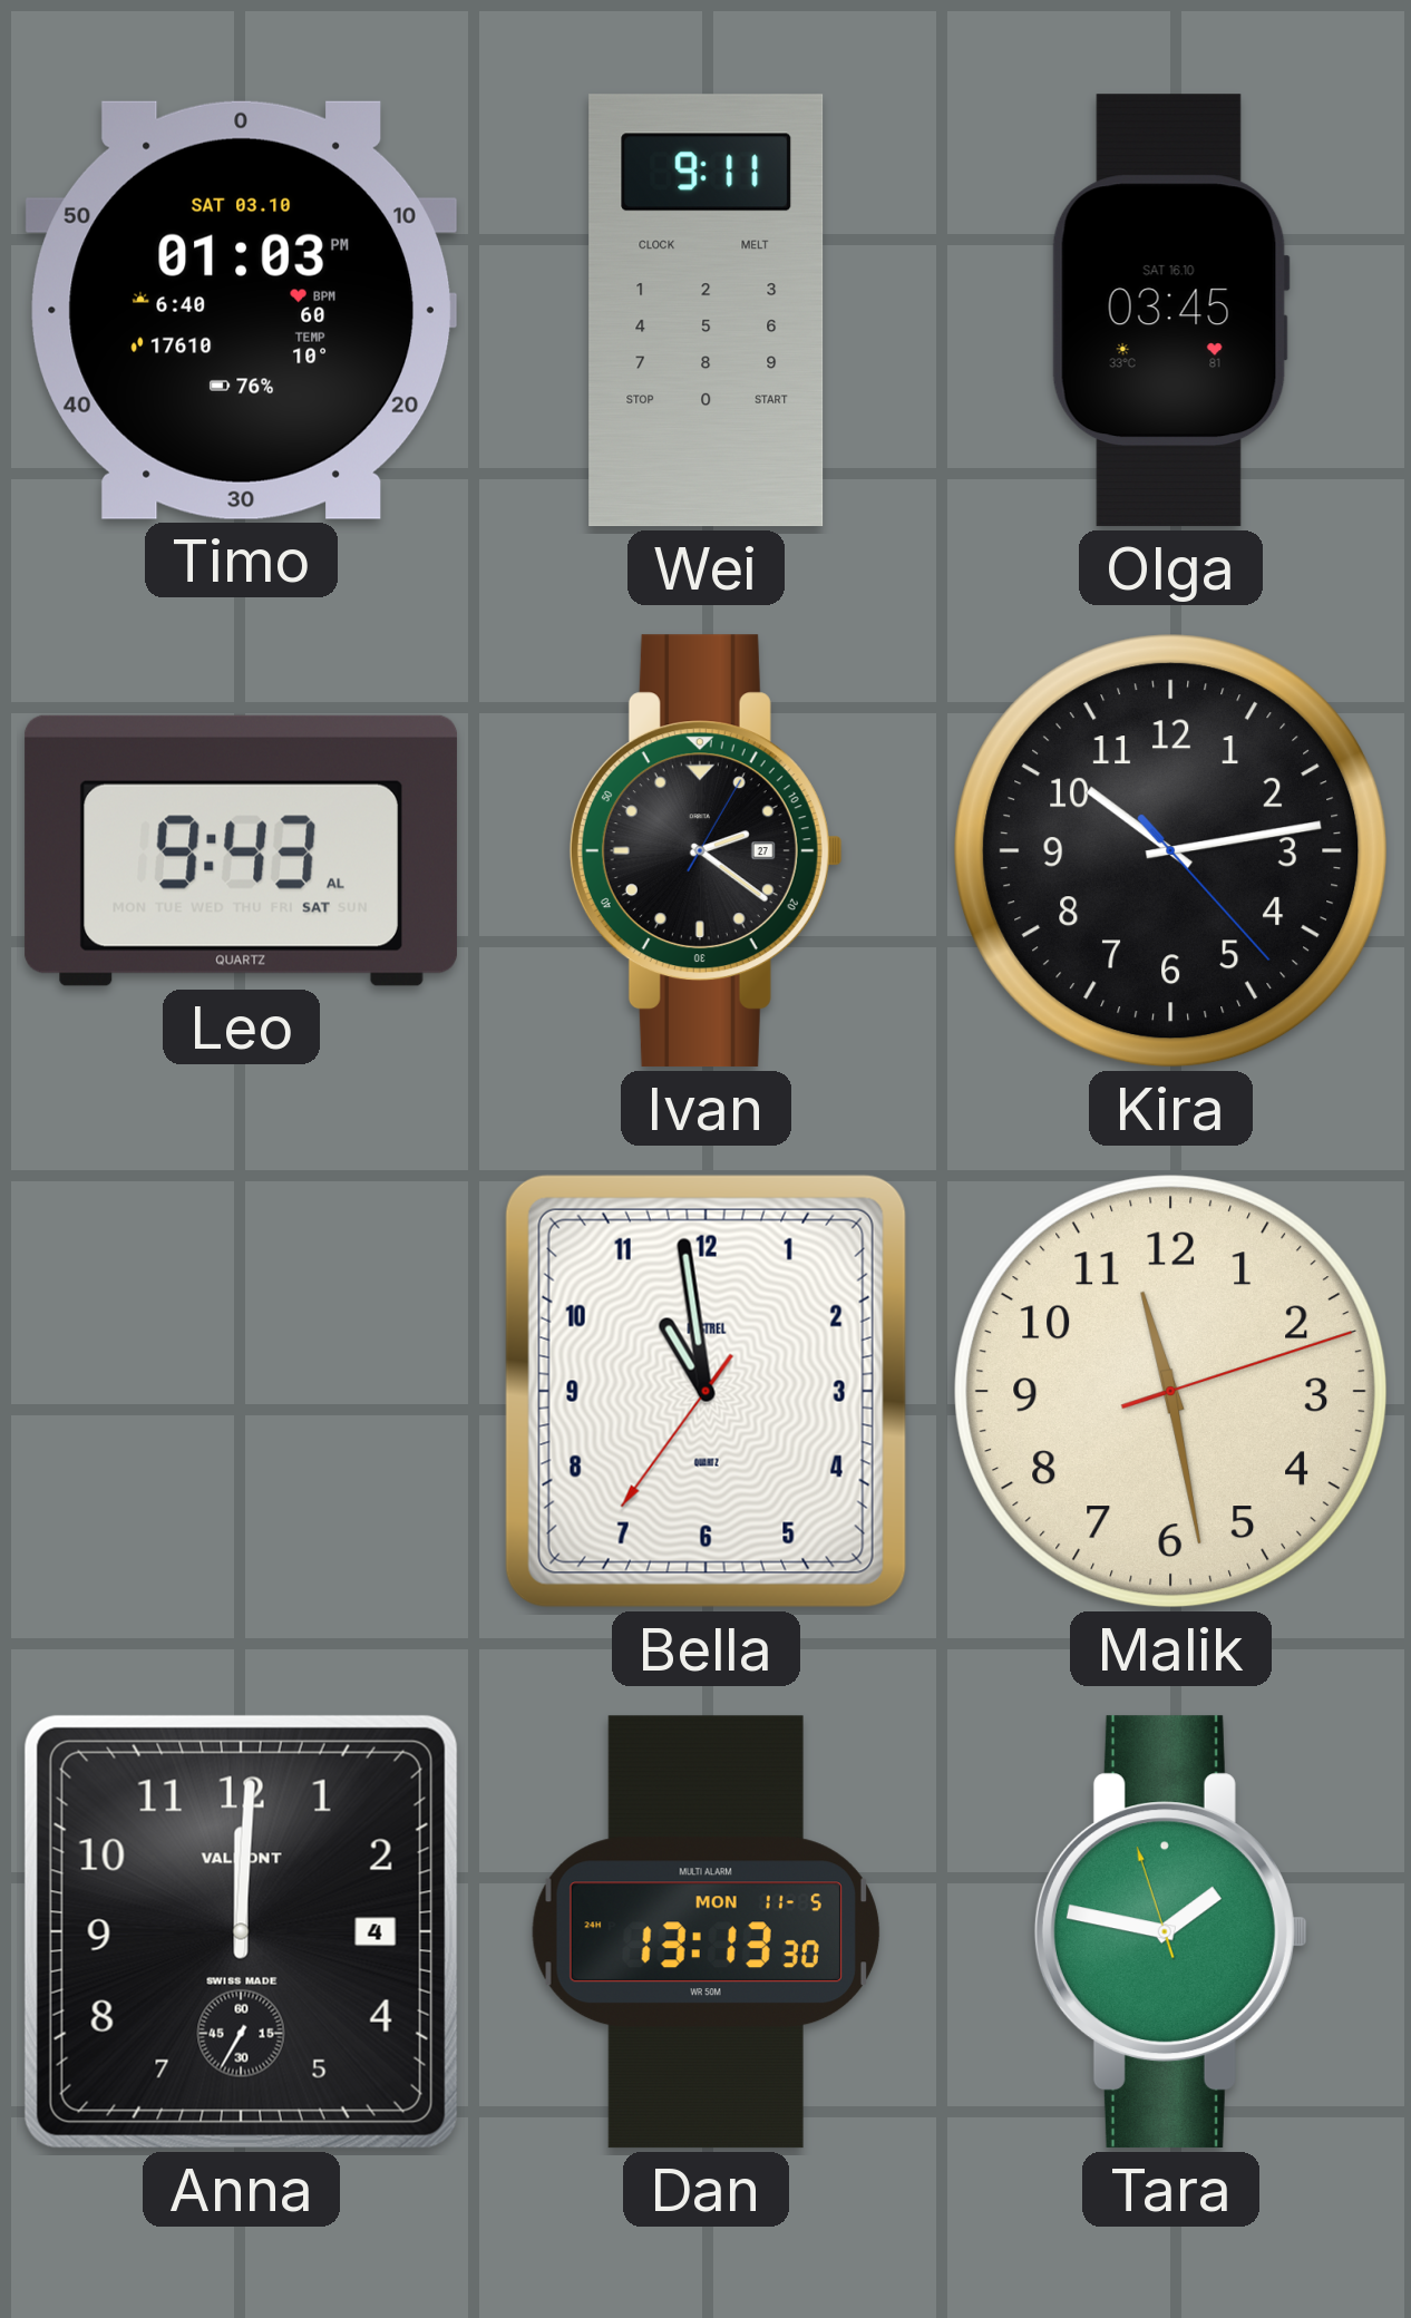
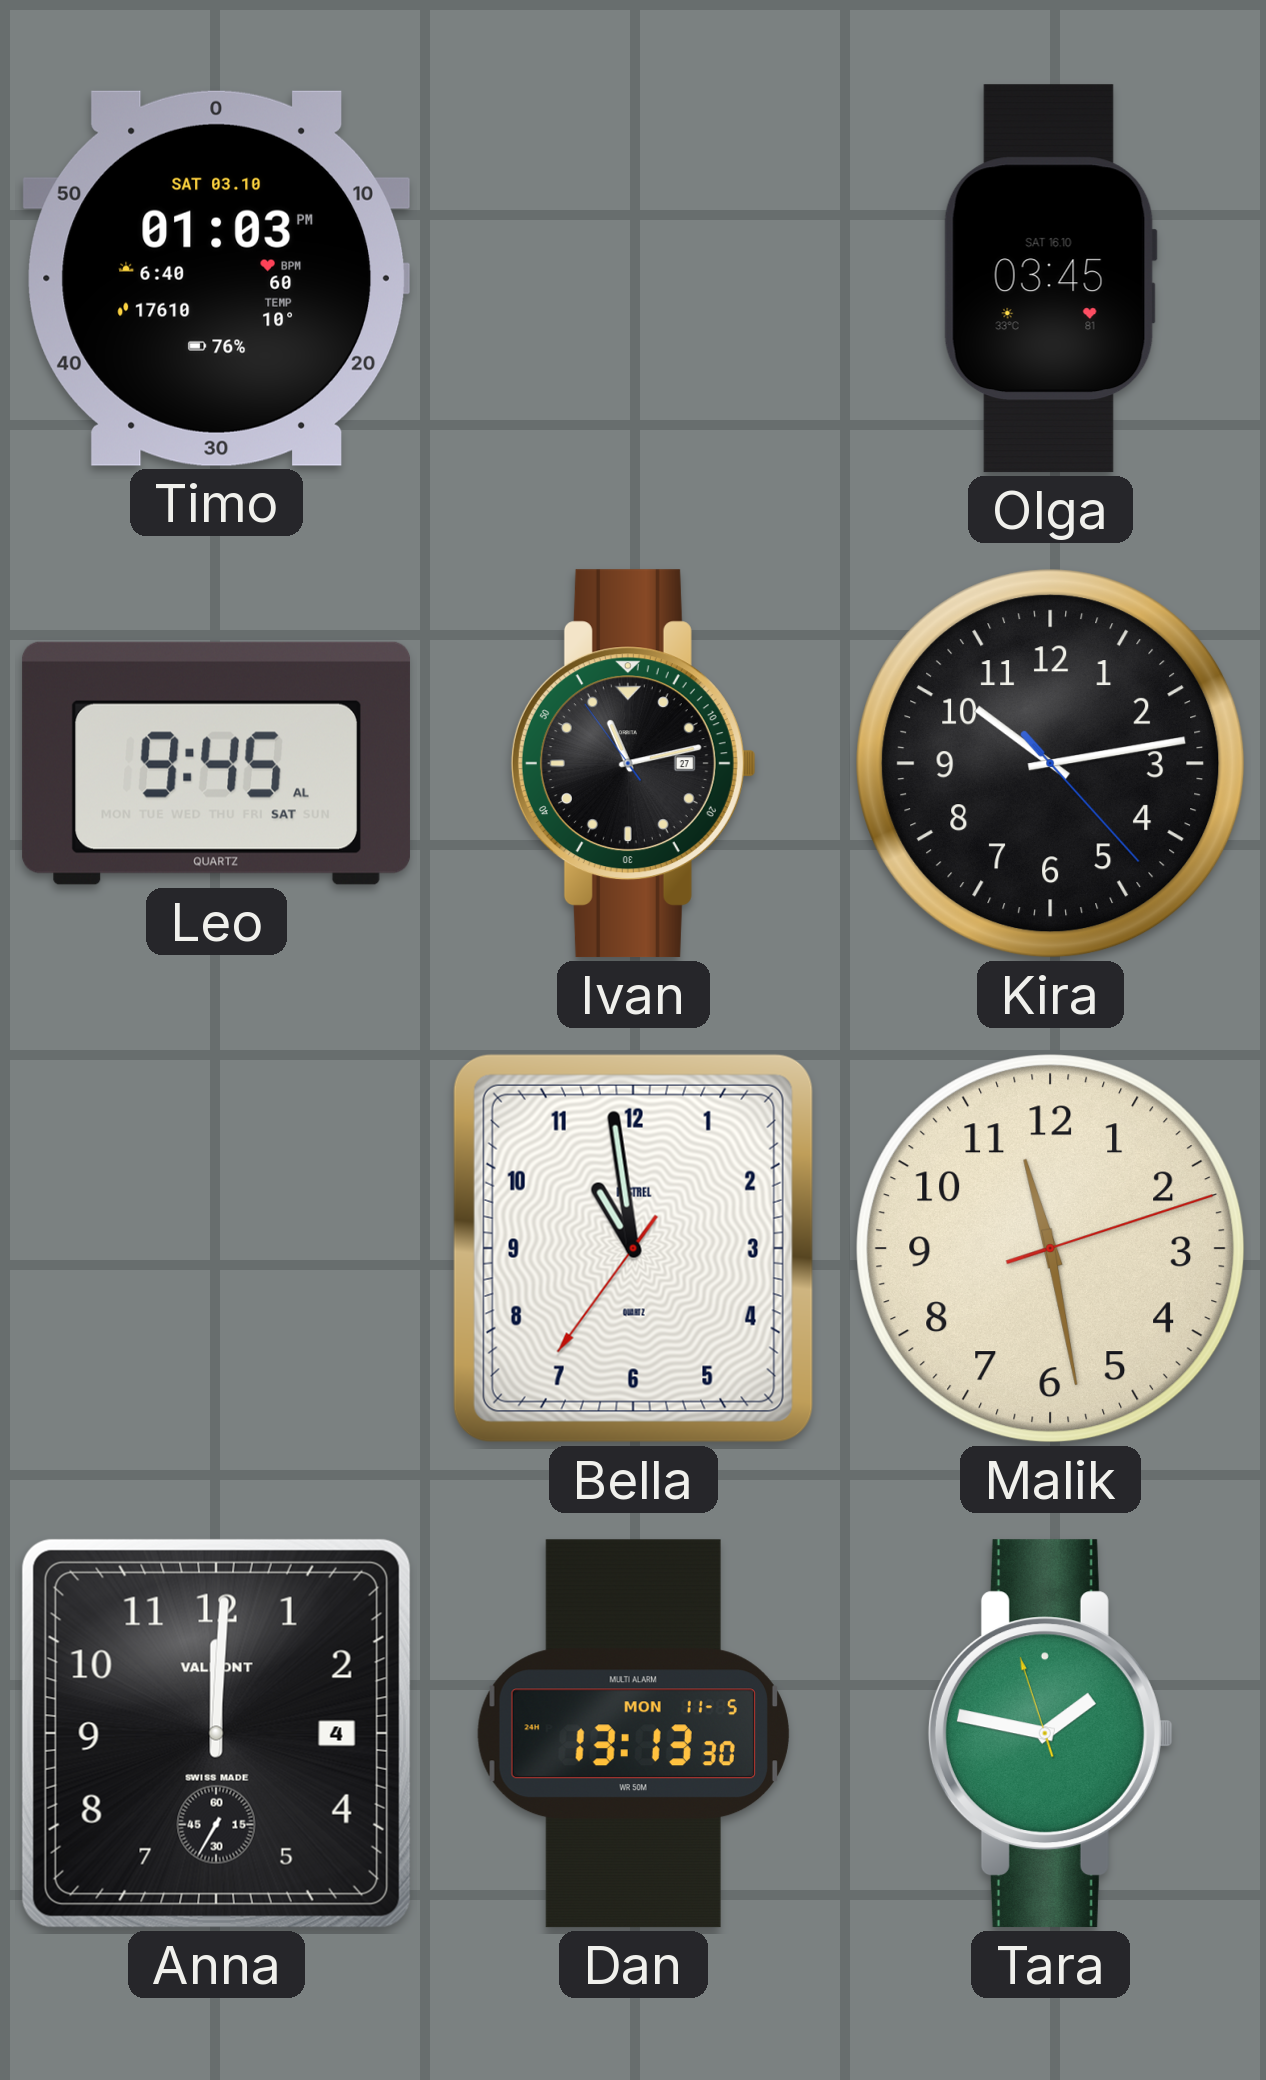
Wei: 9:11 -> none
Leo: 9:43 -> 9:45
Ivan: 2:21 -> 11:12
